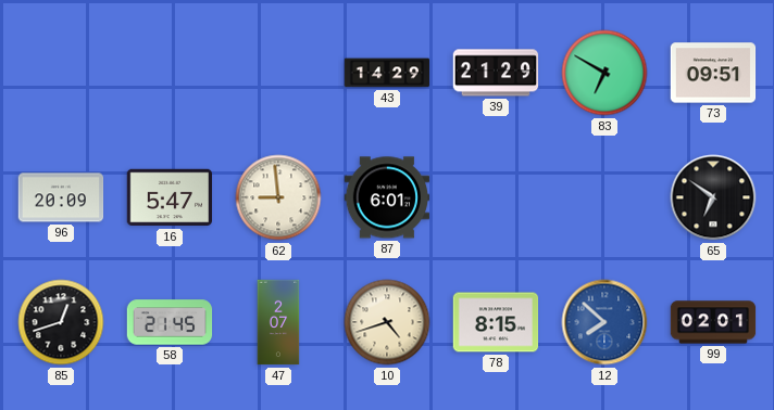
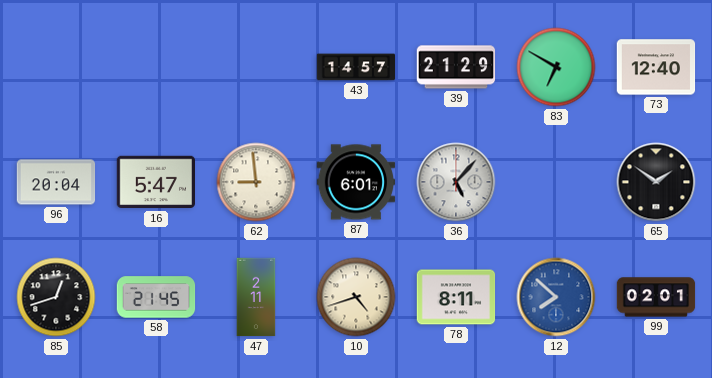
43: 14:29 -> 14:57
73: 09:51 -> 12:40
96: 20:09 -> 20:04
36: none -> 5:07
65: 6:51 -> 1:51
47: 2:07 -> 2:11
78: 8:15 -> 8:11
